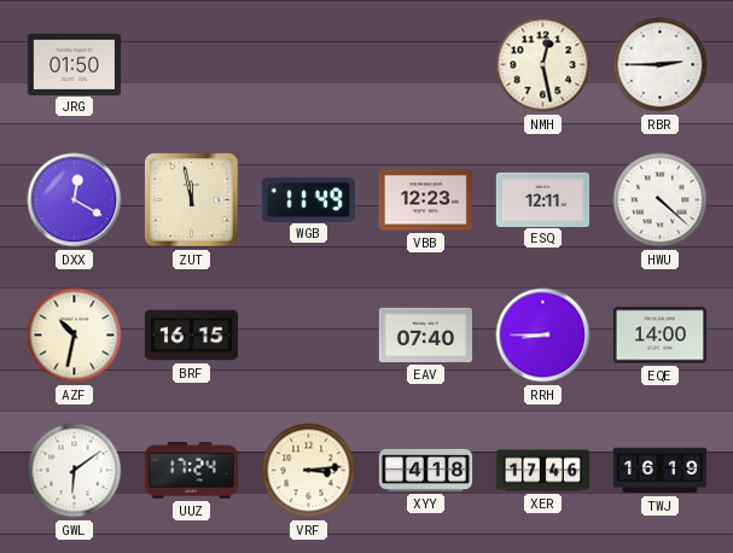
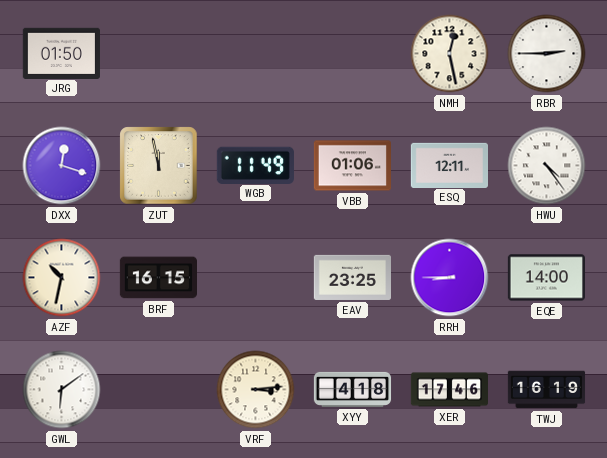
DXX: 12:20 -> 12:18
VBB: 12:23 -> 01:06
HWU: 4:22 -> 4:24
EAV: 07:40 -> 23:25
UUZ: 17:24 -> none
